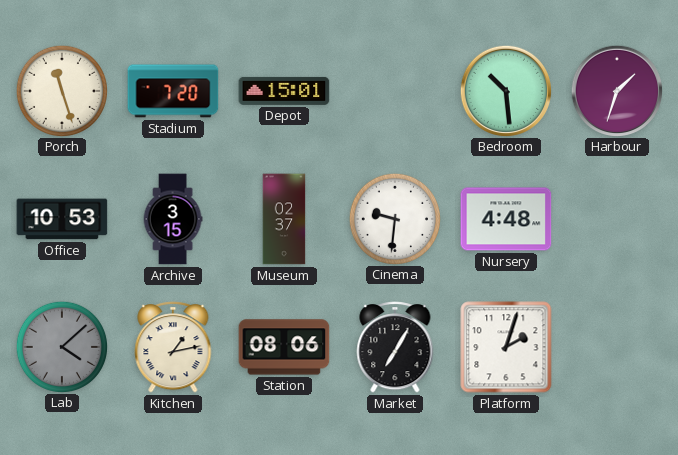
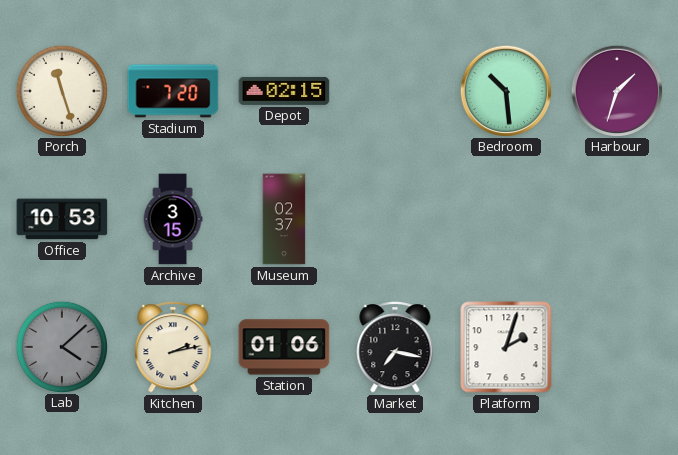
Depot: 15:01 -> 02:15
Cinema: 9:31 -> none
Nursery: 4:48 -> none
Kitchen: 1:13 -> 2:13
Station: 08:06 -> 01:06
Market: 7:05 -> 7:17
